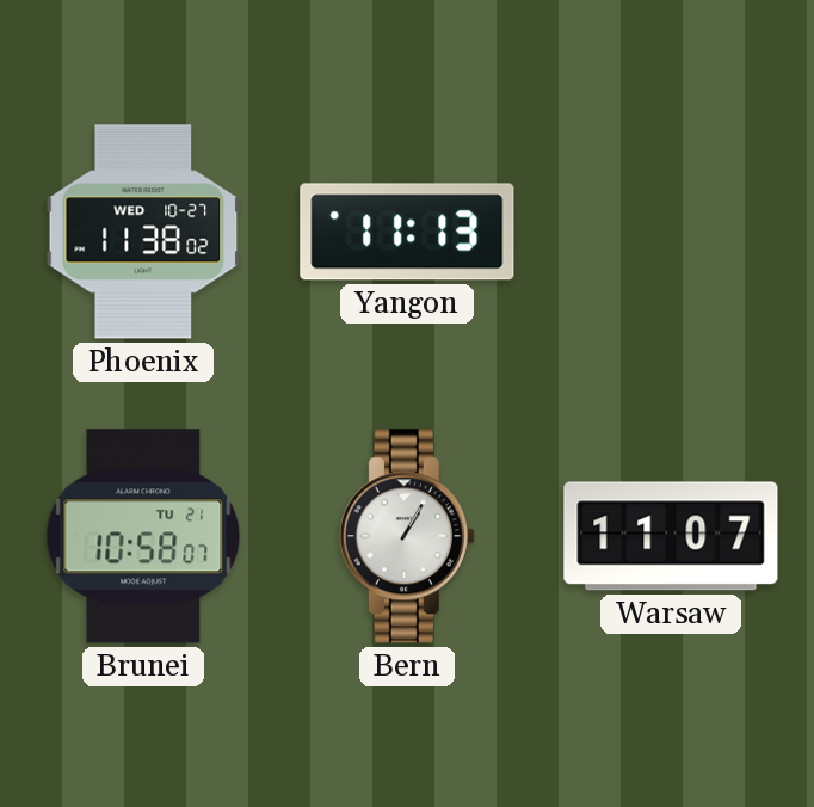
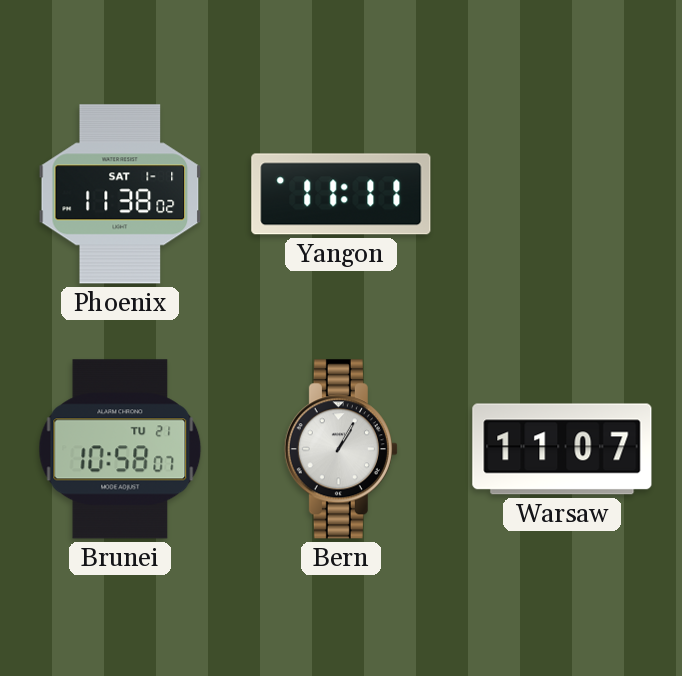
Phoenix date: WED 10-27 -> SAT 1-1
Yangon: 11:13 -> 11:11
